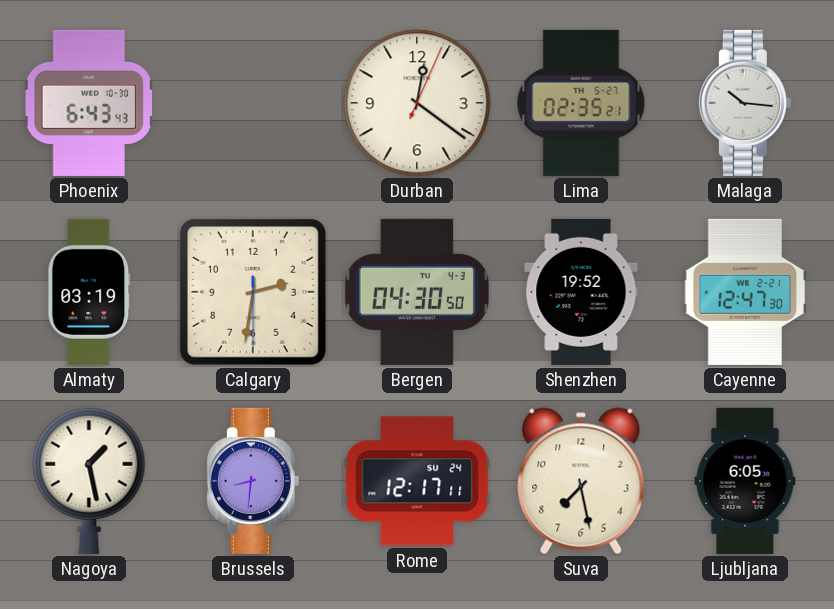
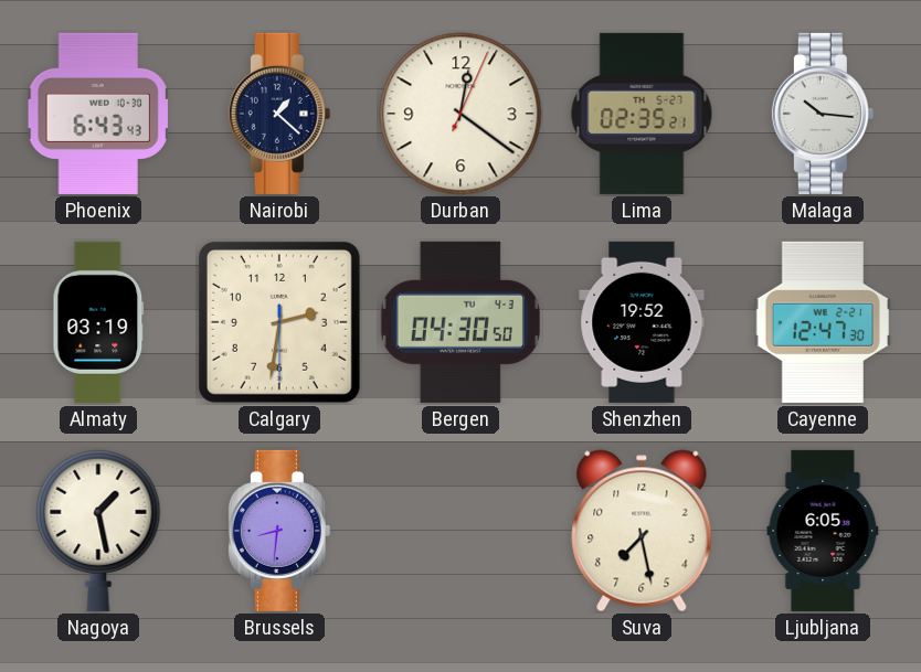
Nairobi: none -> 1:22
Rome: 12:17 -> none
